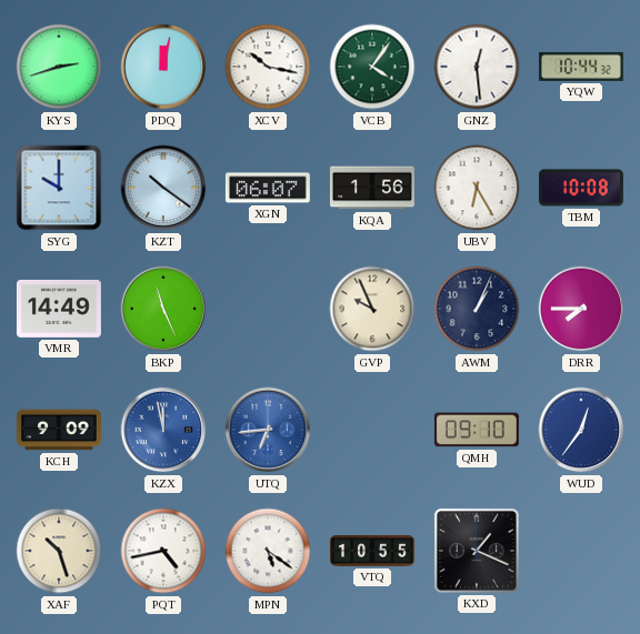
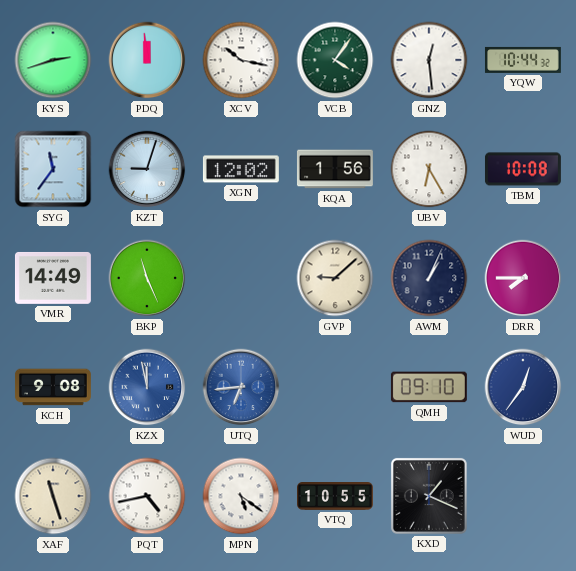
PDQ: 12:02 -> 11:59
SYG: 10:00 -> 11:36
KZT: 10:21 -> 9:03
XGN: 06:07 -> 12:02
GVP: 9:56 -> 9:08
KCH: 9:09 -> 9:08
XAF: 10:27 -> 11:27
